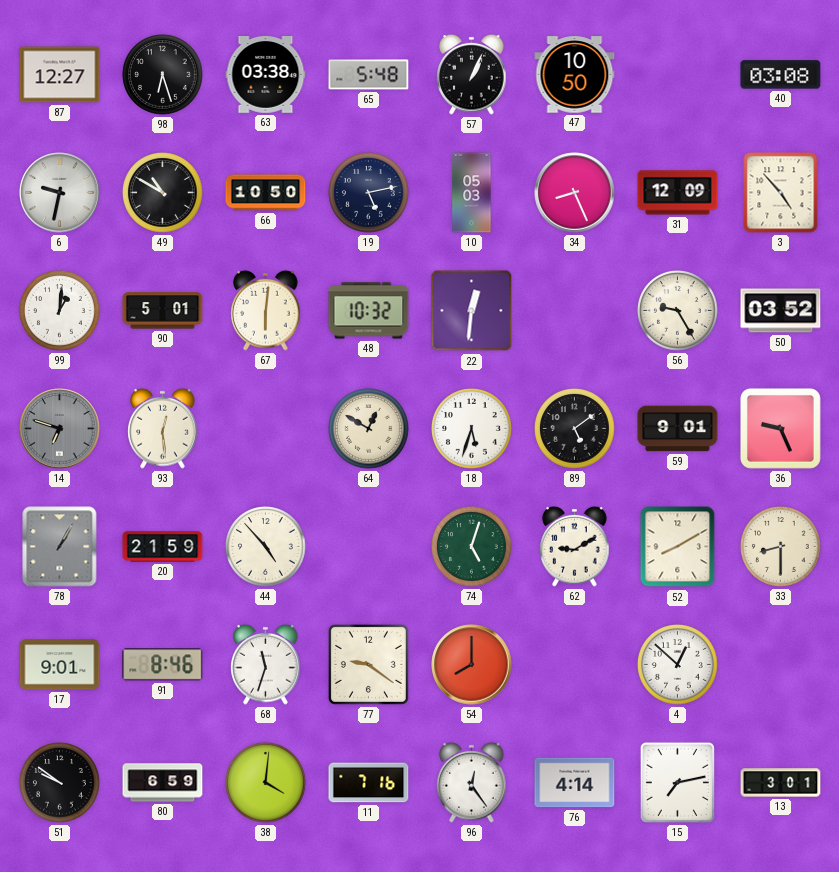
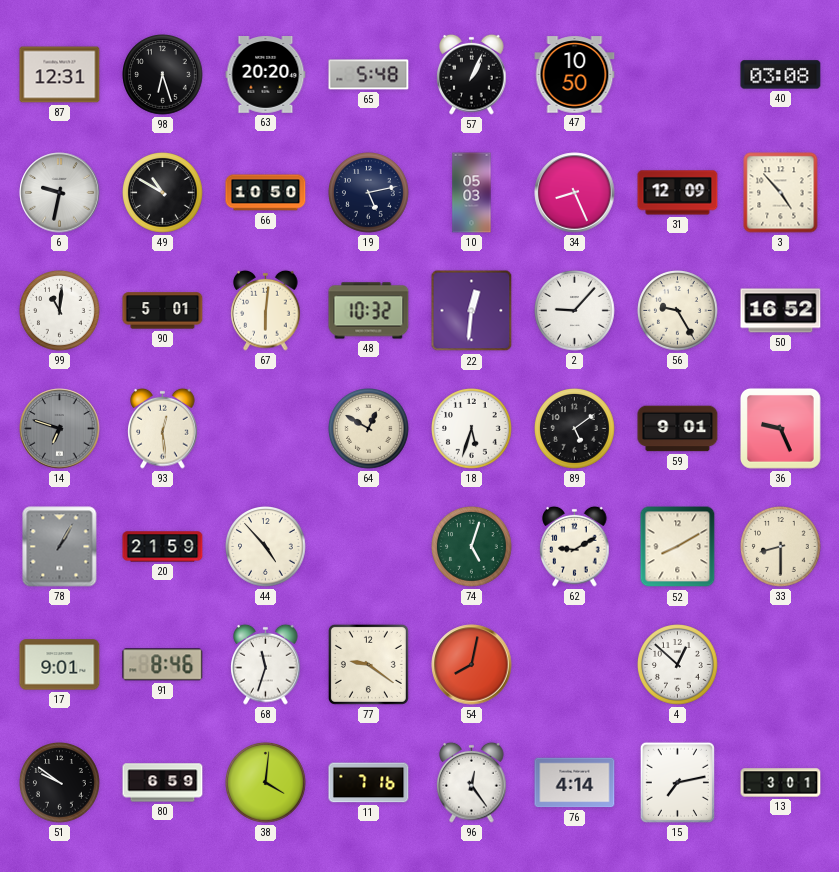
87: 12:27 -> 12:31
63: 03:38 -> 20:20
99: 1:01 -> 11:01
2: none -> 9:07
50: 03:52 -> 16:52
54: 8:00 -> 8:02
